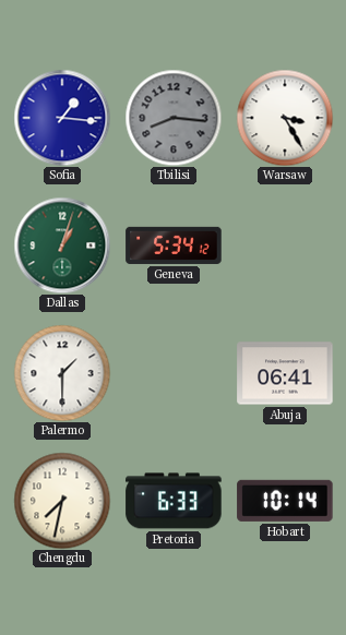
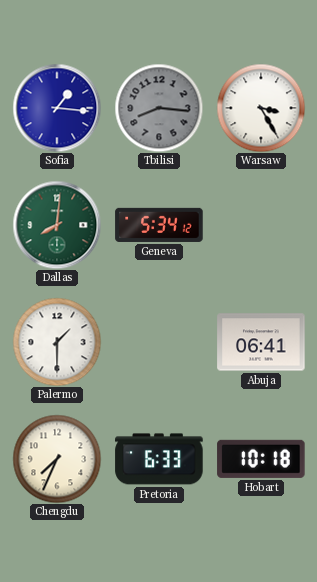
Dallas: 1:03 -> 8:01
Chengdu: 7:32 -> 7:34
Hobart: 10:14 -> 10:18
